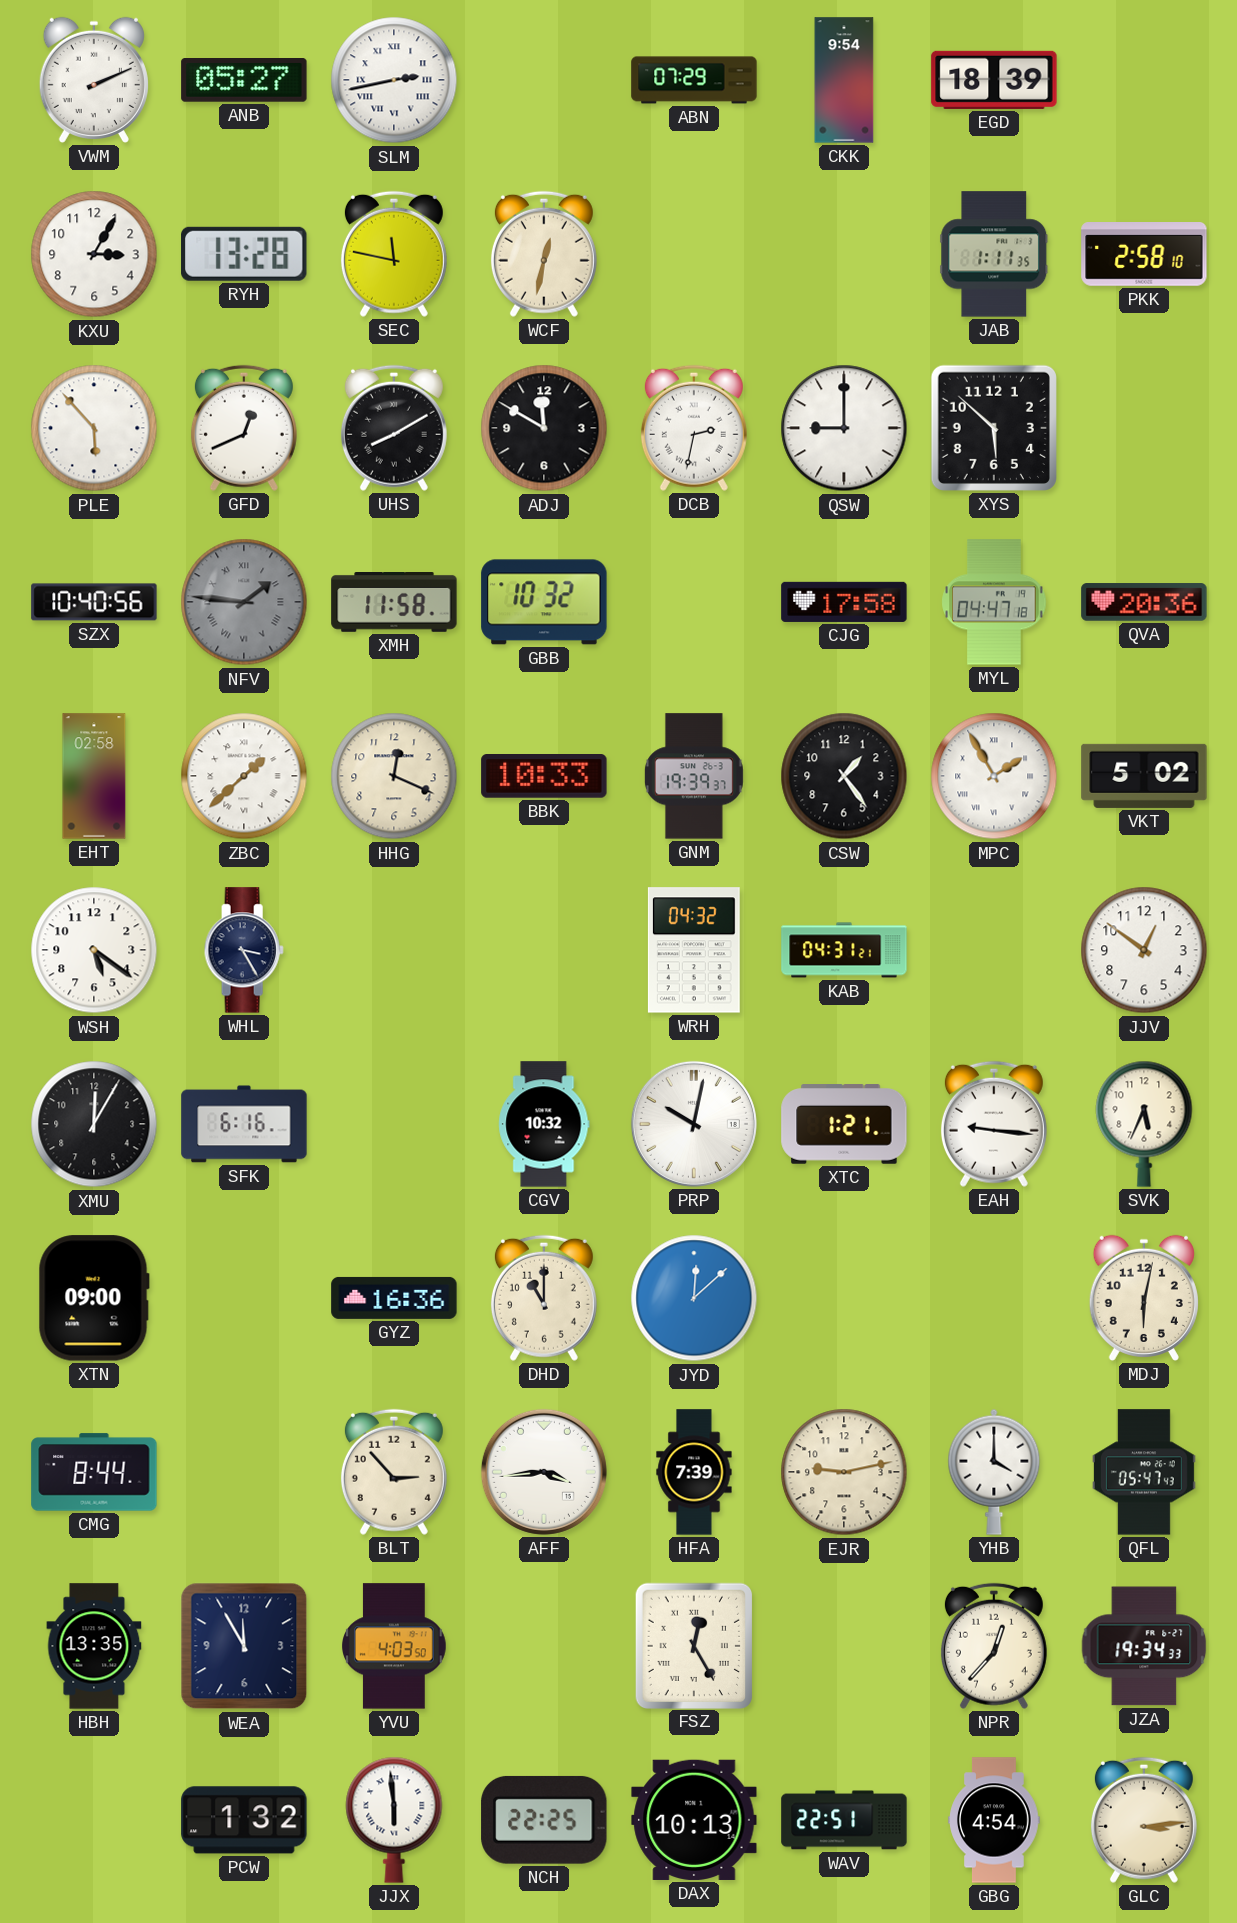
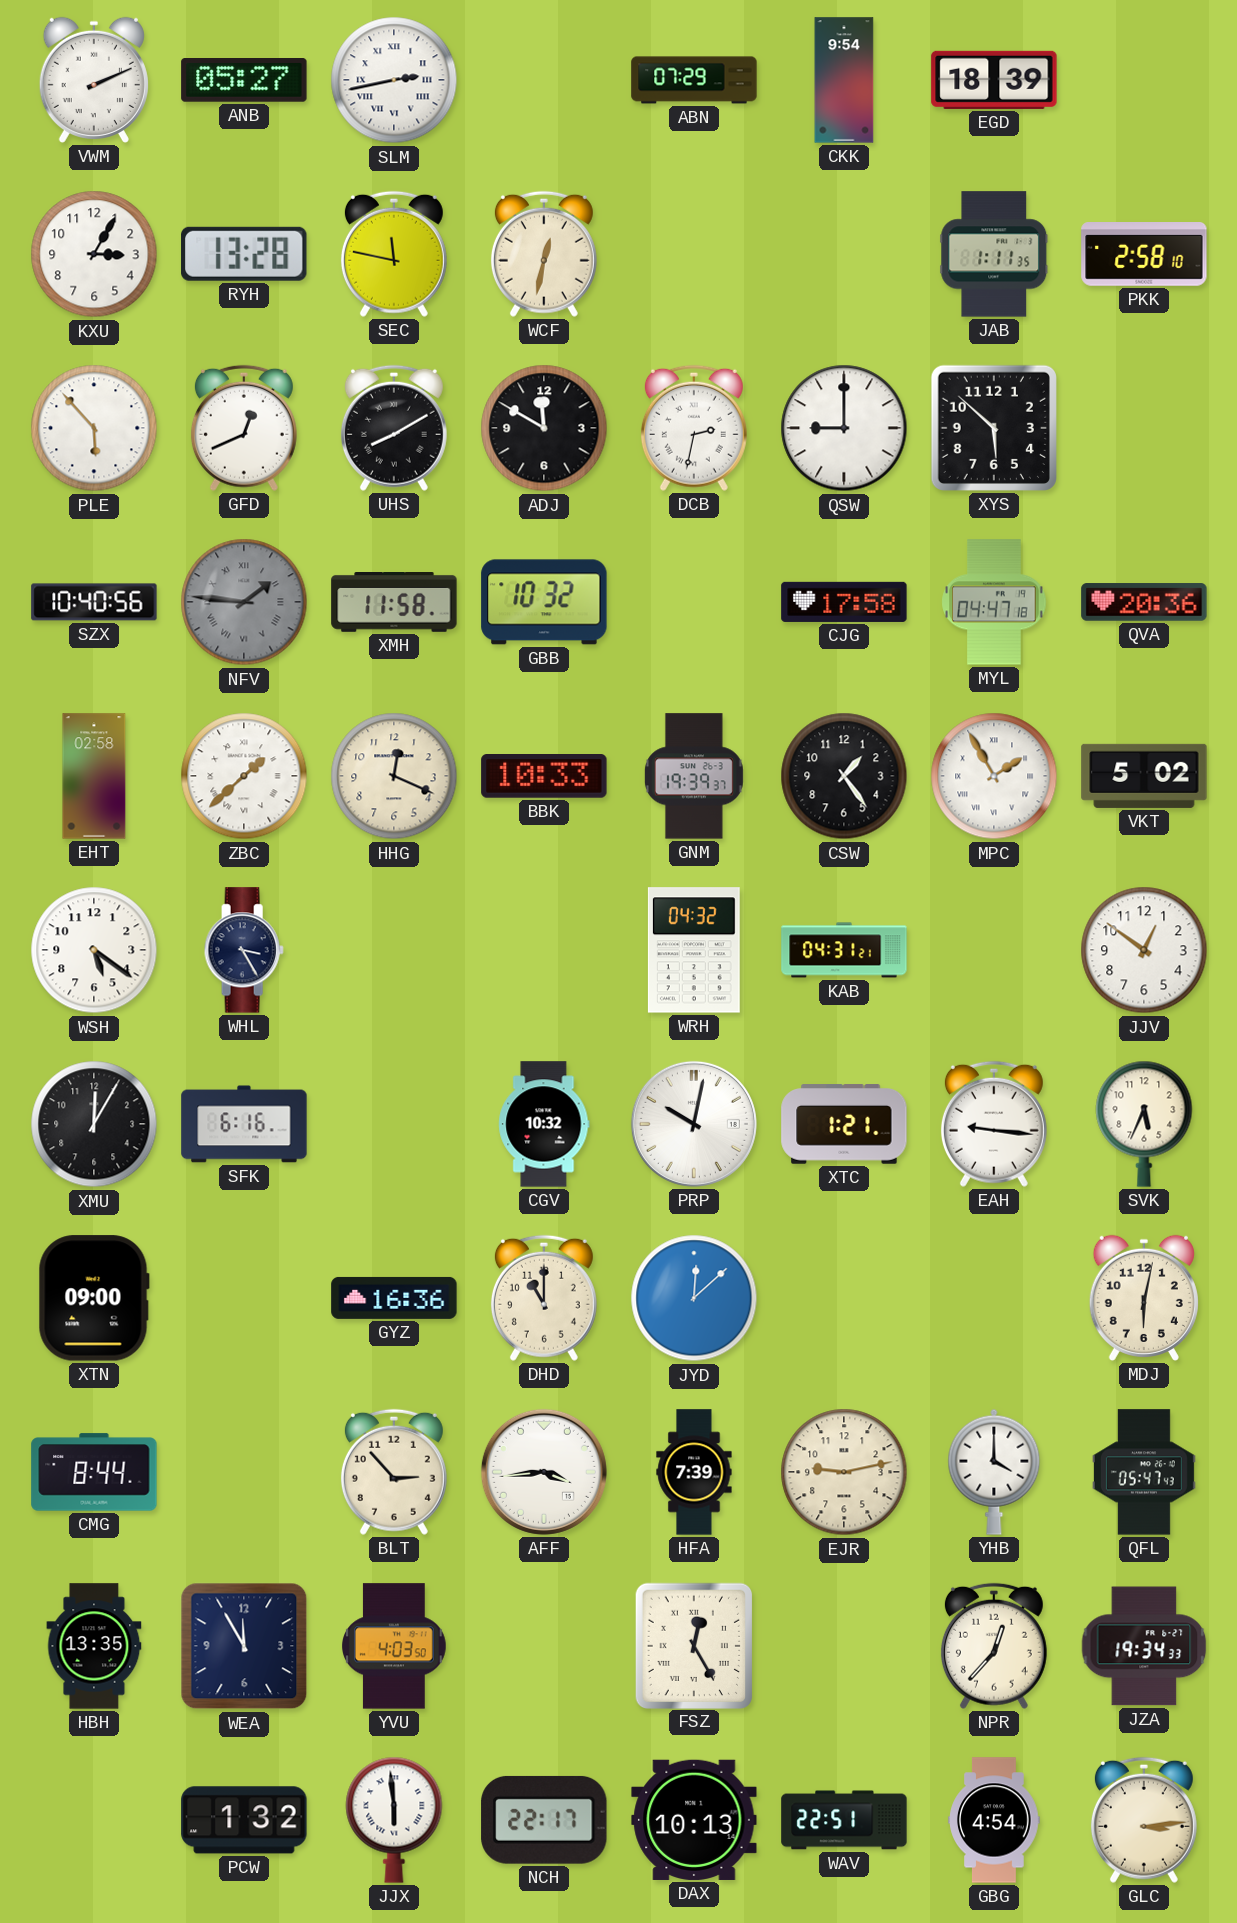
NCH: 22:25 -> 22:17
